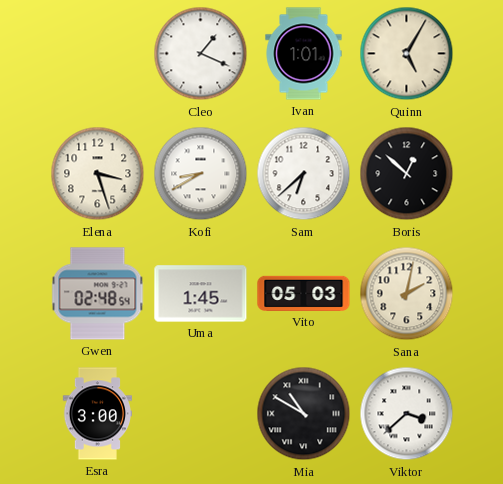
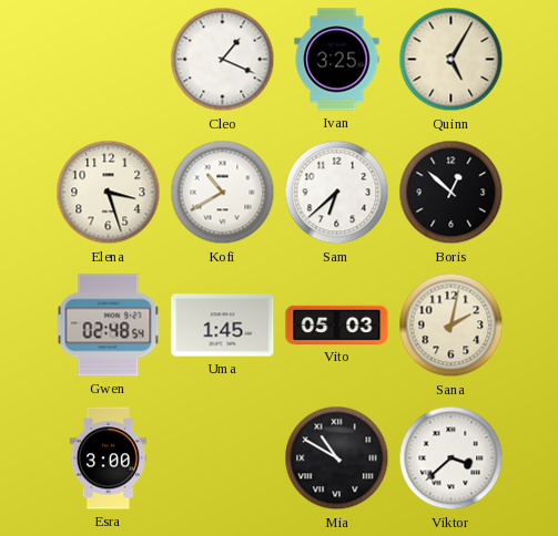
Ivan: 1:01 -> 3:25
Kofi: 8:40 -> 10:40
